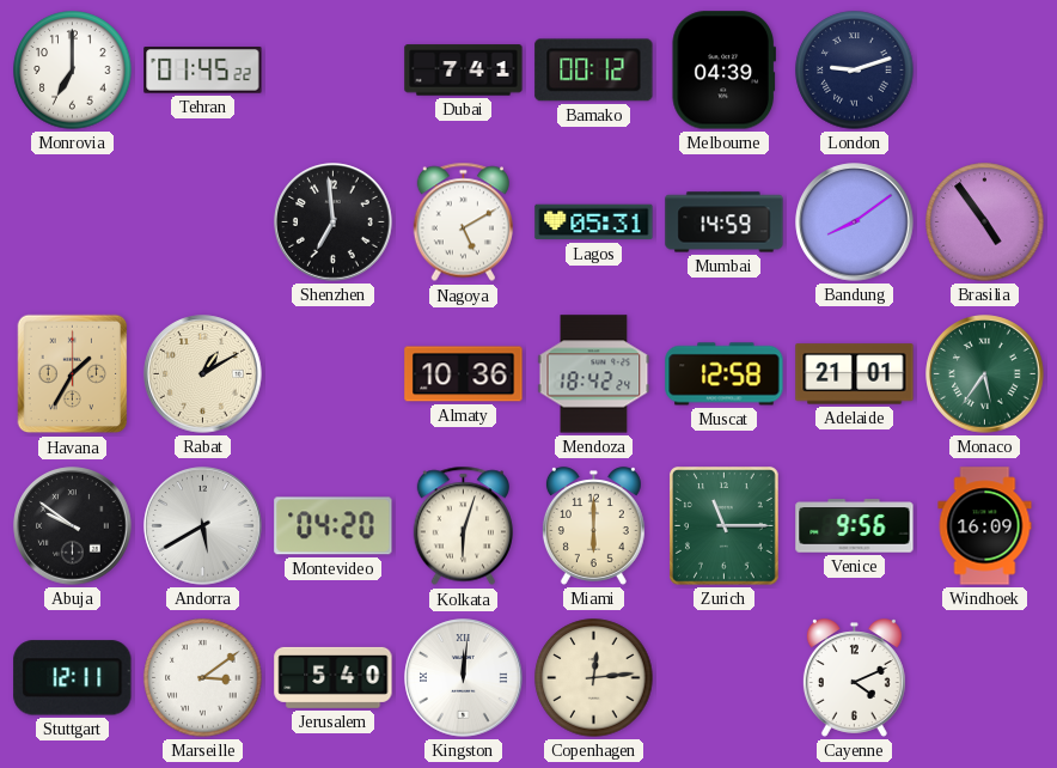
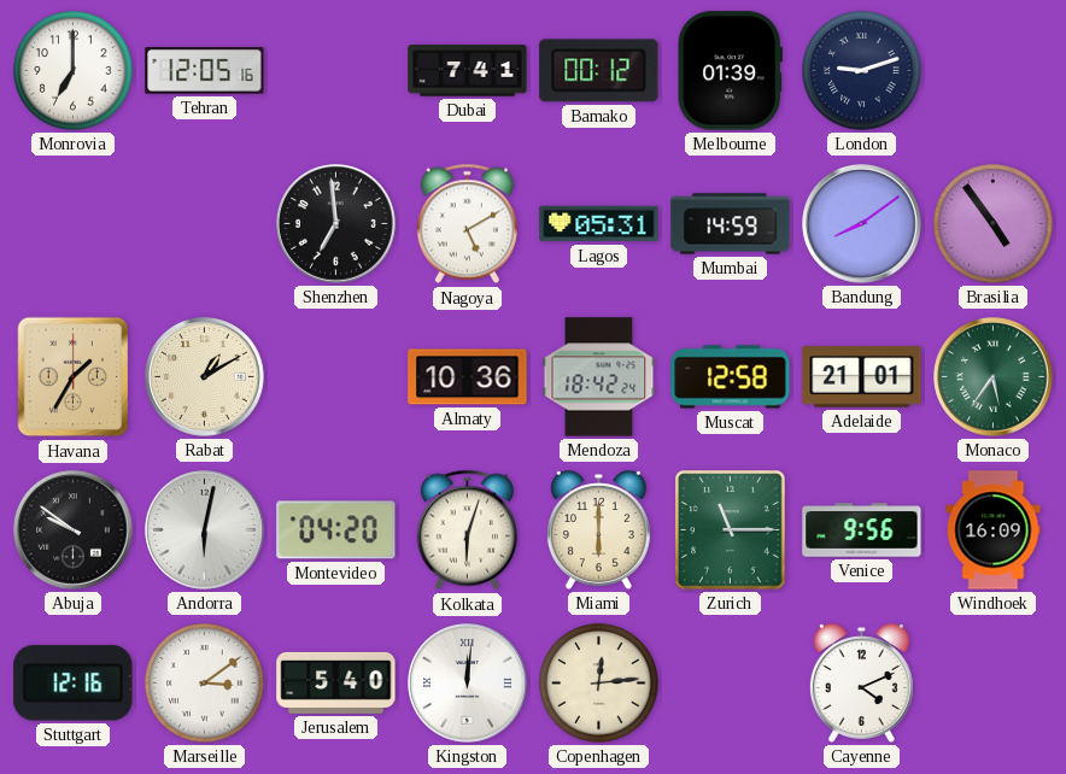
Tehran: 01:45 -> 12:05
Melbourne: 04:39 -> 01:39
Andorra: 5:40 -> 6:02
Stuttgart: 12:11 -> 12:16
